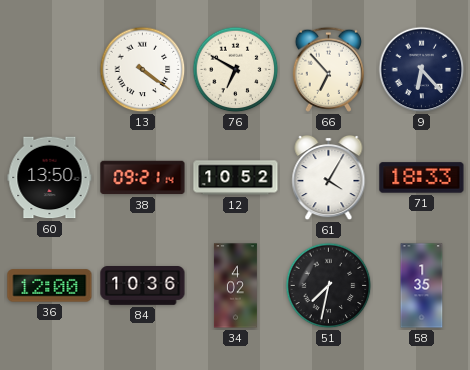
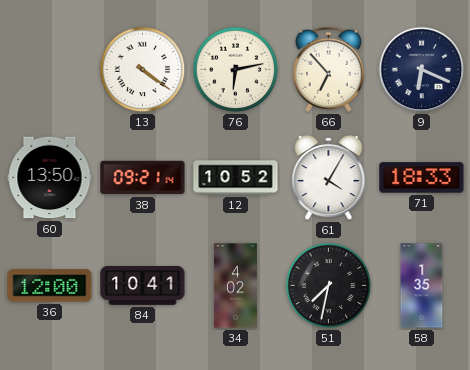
76: 6:50 -> 6:13
9: 6:23 -> 6:19
84: 10:36 -> 10:41
